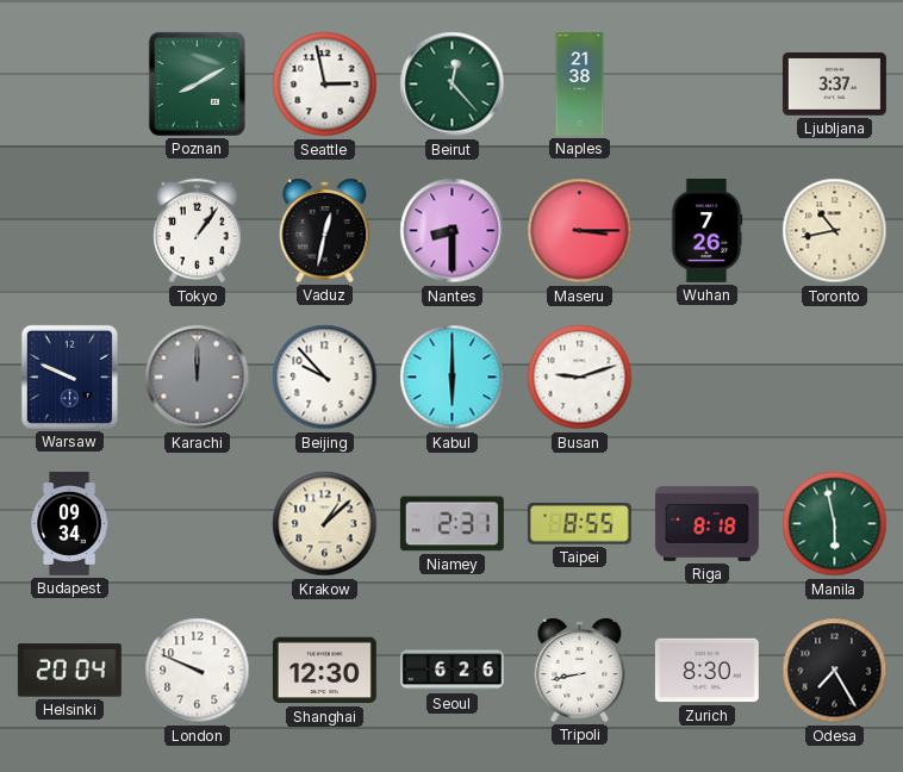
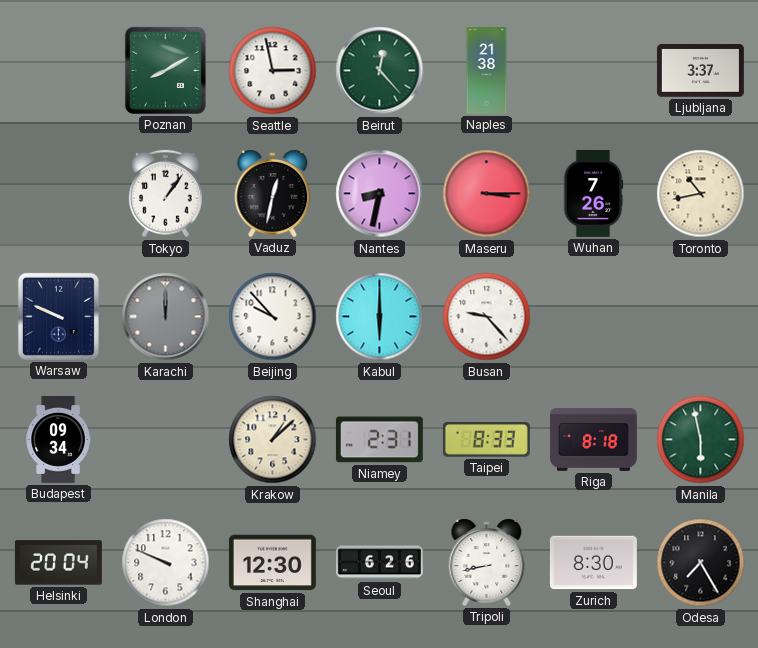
Nantes: 8:30 -> 8:32
Busan: 9:12 -> 9:23
Taipei: 8:55 -> 8:33
